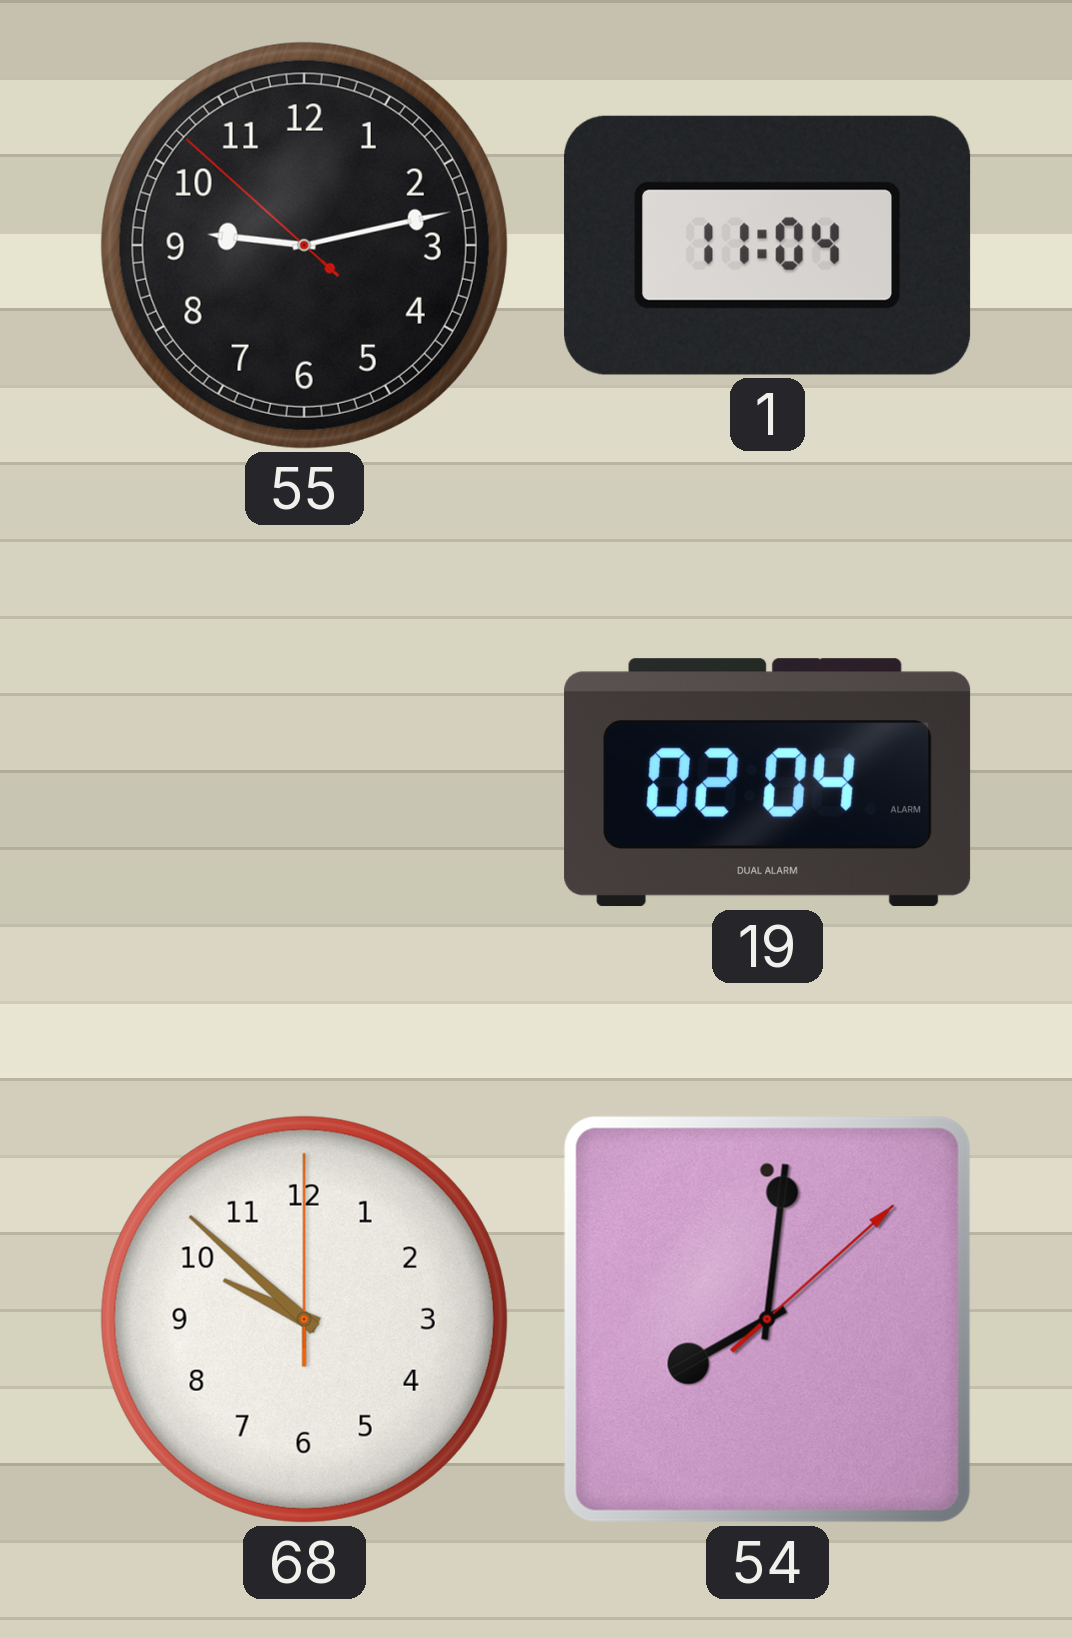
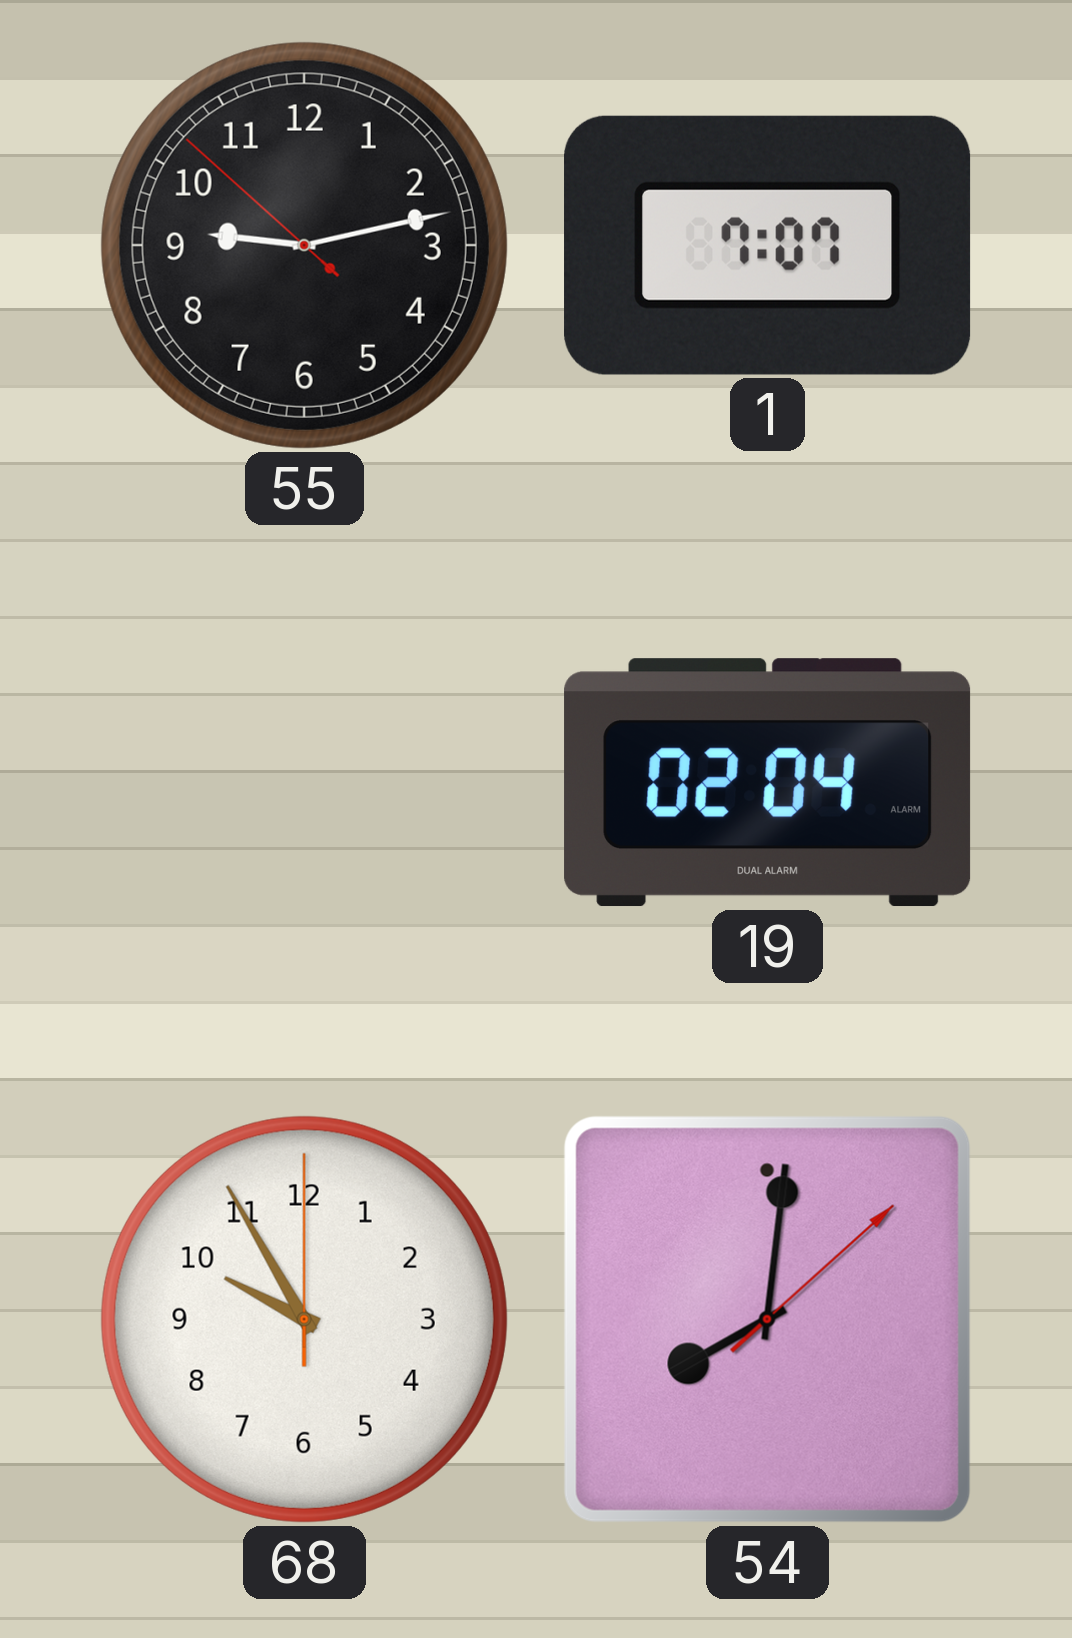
1: 11:04 -> 7:07
68: 9:52 -> 9:55
